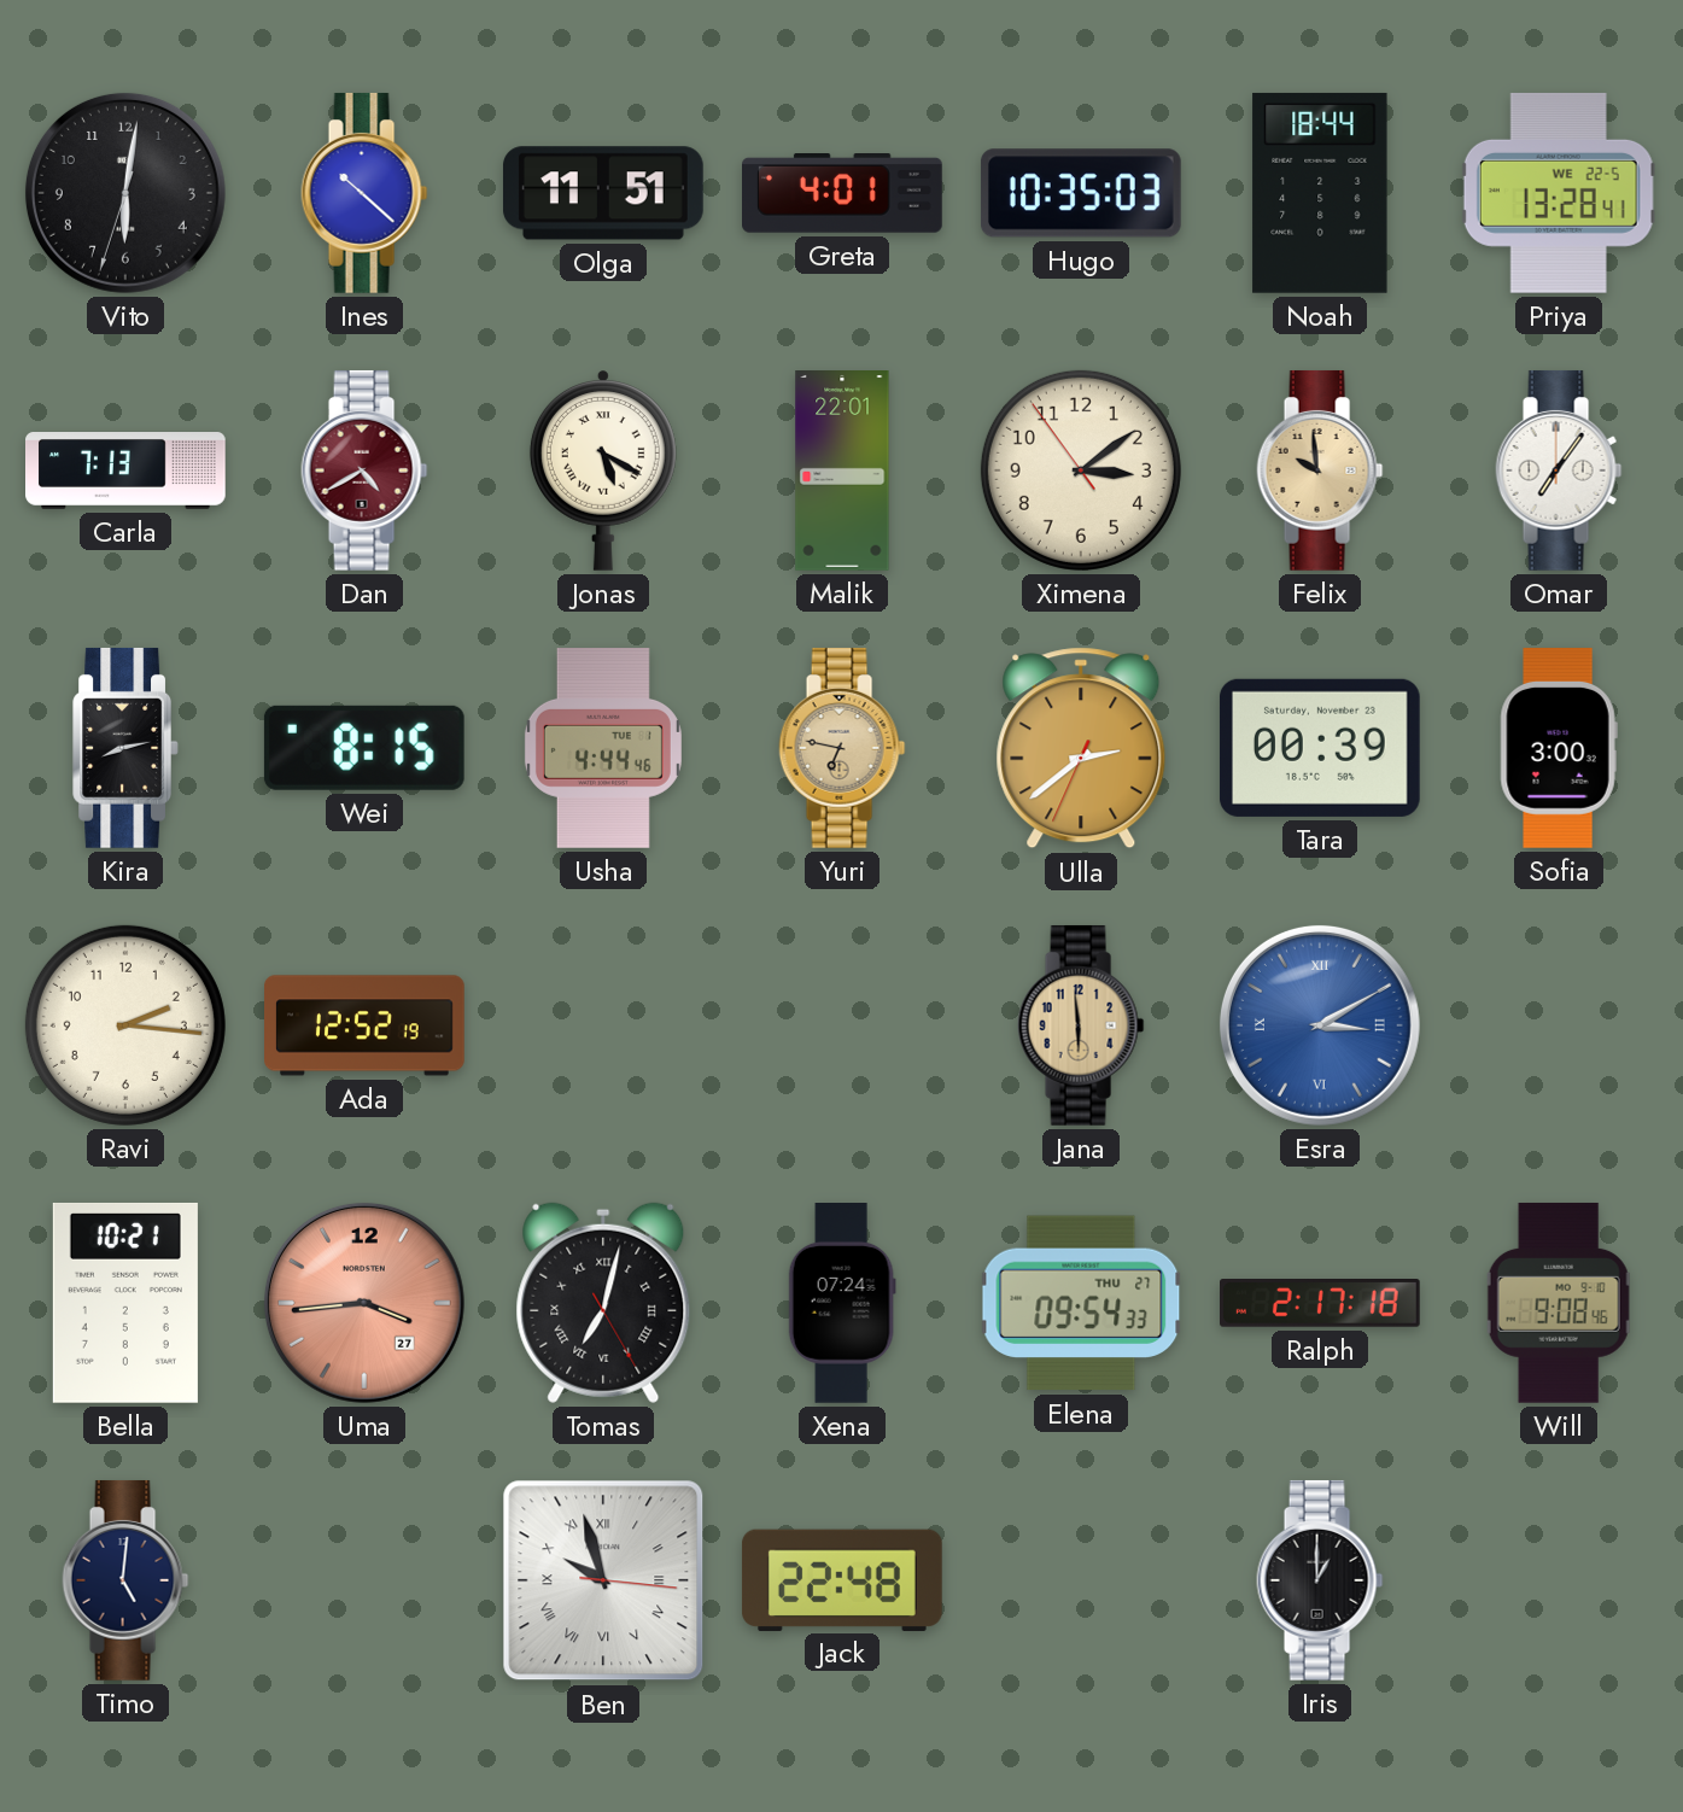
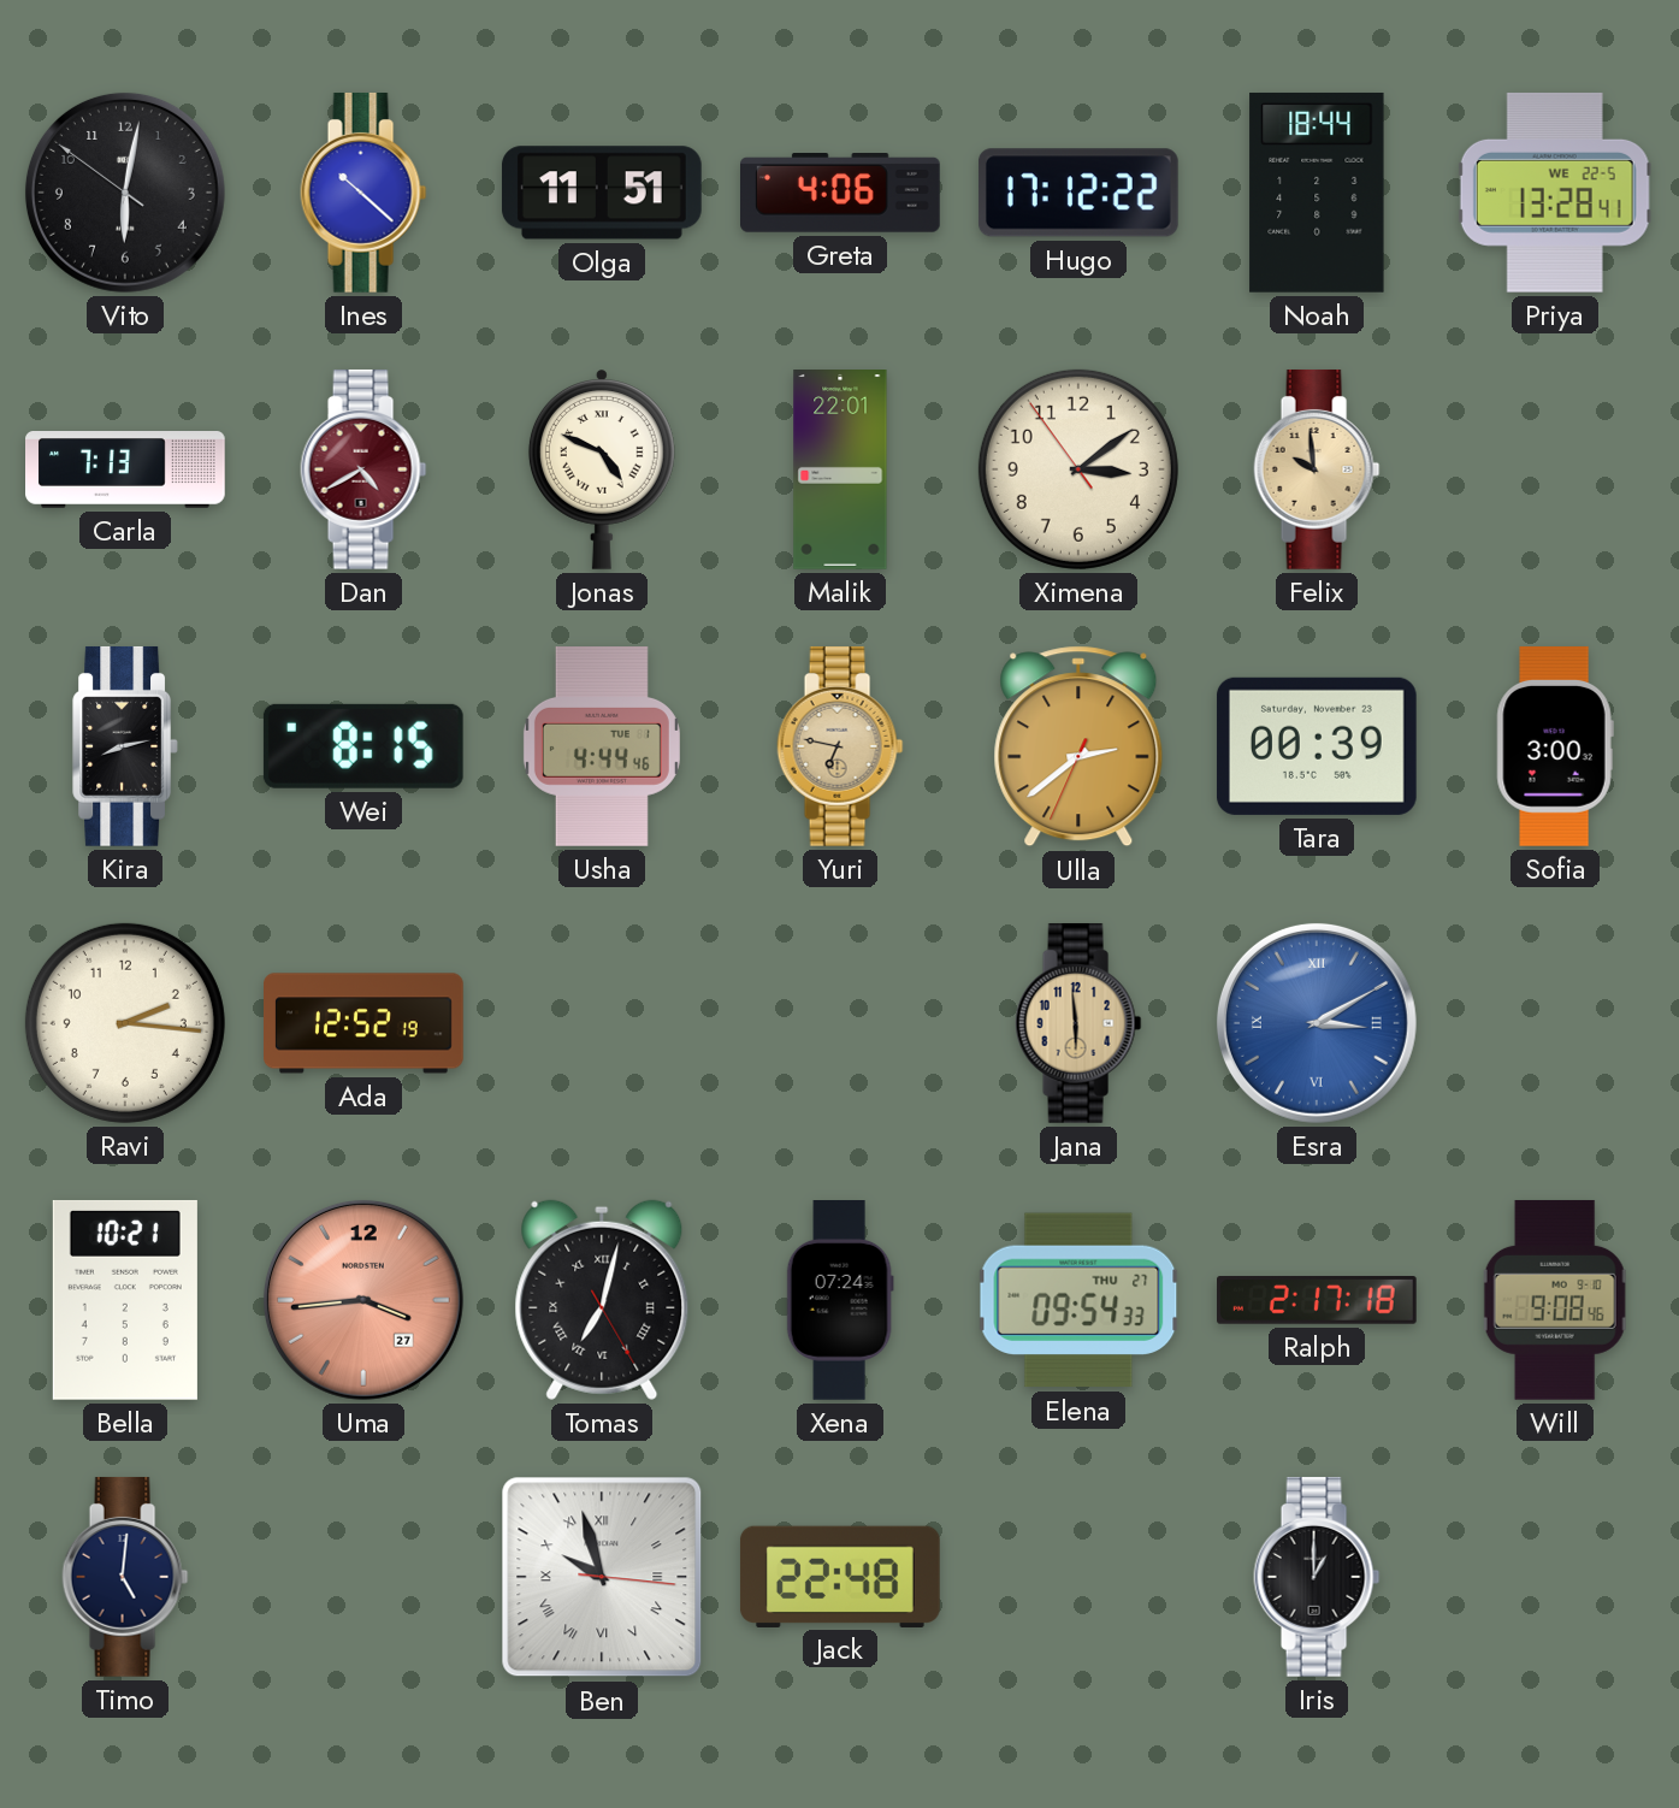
Vito: 6:01:33 -> 6:01:51
Greta: 4:01 -> 4:06
Hugo: 10:35 -> 17:12
Jonas: 5:20 -> 4:49
Omar: 7:06 -> none
